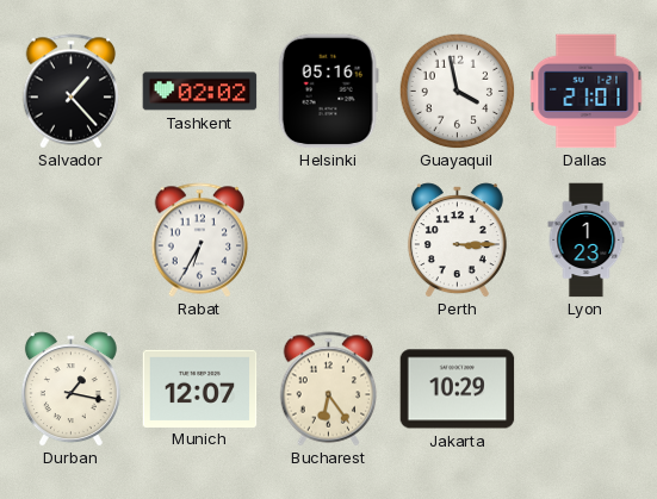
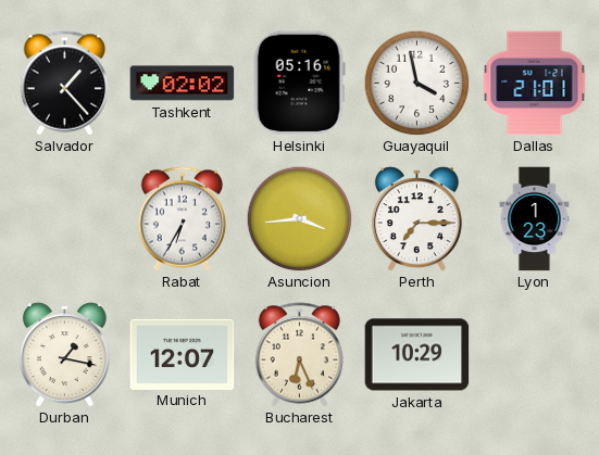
Asuncion: none -> 3:44
Perth: 3:15 -> 7:15
Bucharest: 6:24 -> 6:26
